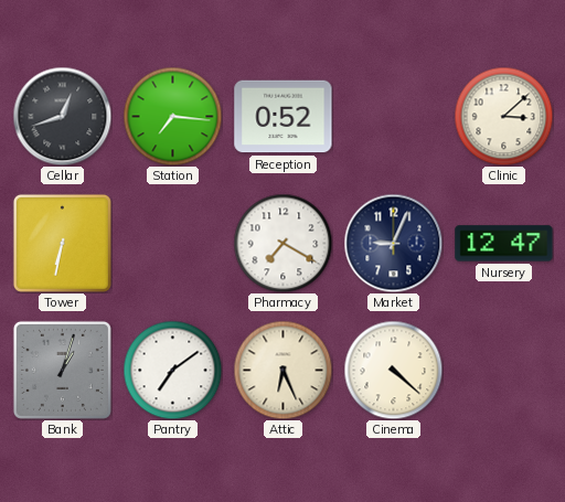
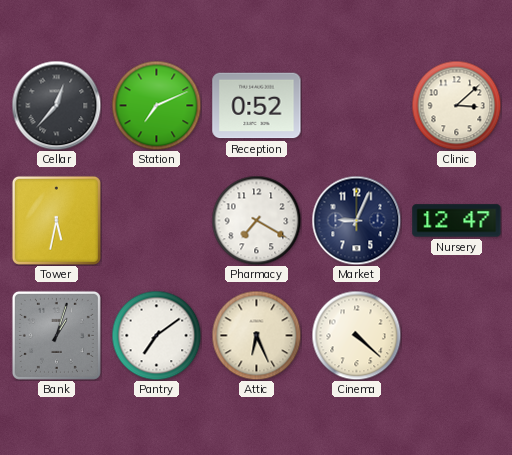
Cellar: 12:42 -> 12:37
Station: 7:16 -> 7:11
Tower: 6:32 -> 5:32
